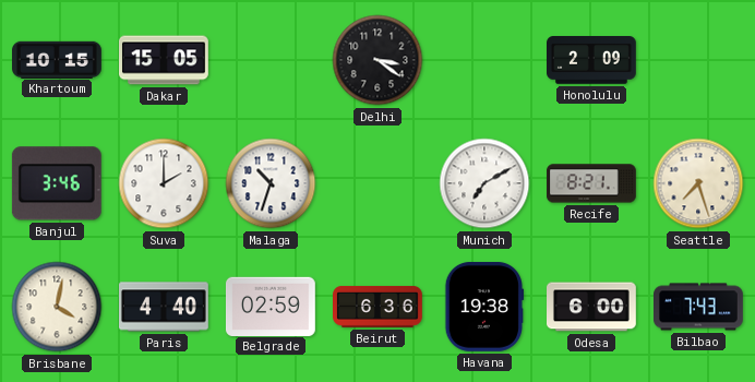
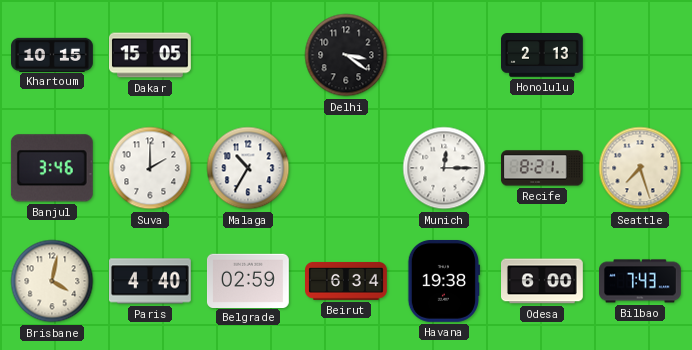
Honolulu: 2:09 -> 2:13
Malaga: 10:33 -> 10:35
Munich: 7:10 -> 12:15
Beirut: 6:36 -> 6:34
